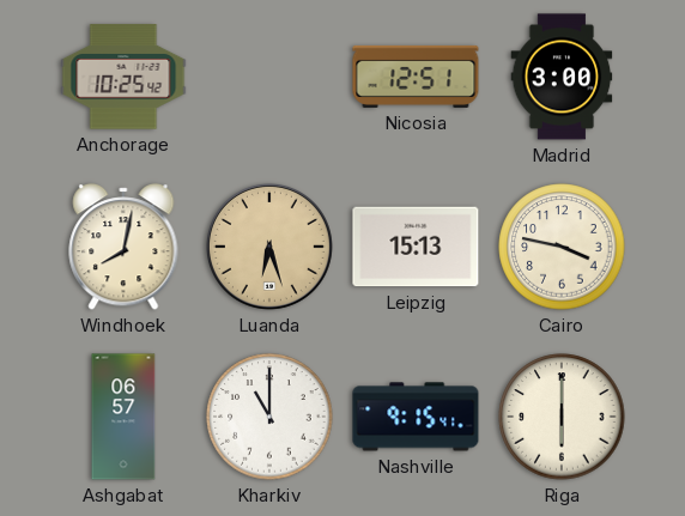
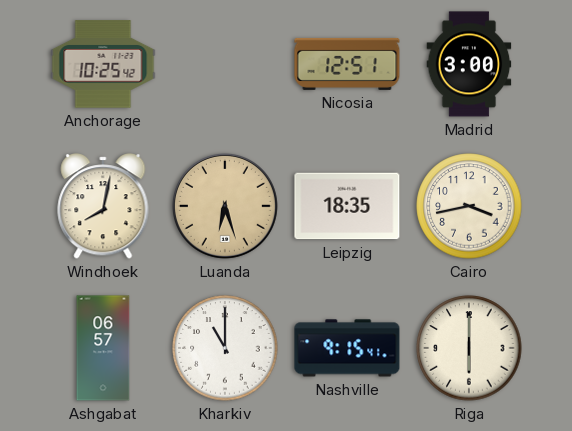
Leipzig: 15:13 -> 18:35
Cairo: 3:47 -> 3:43
